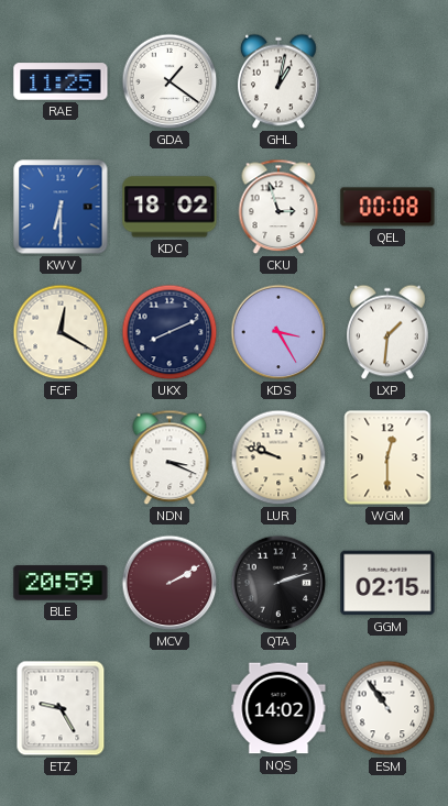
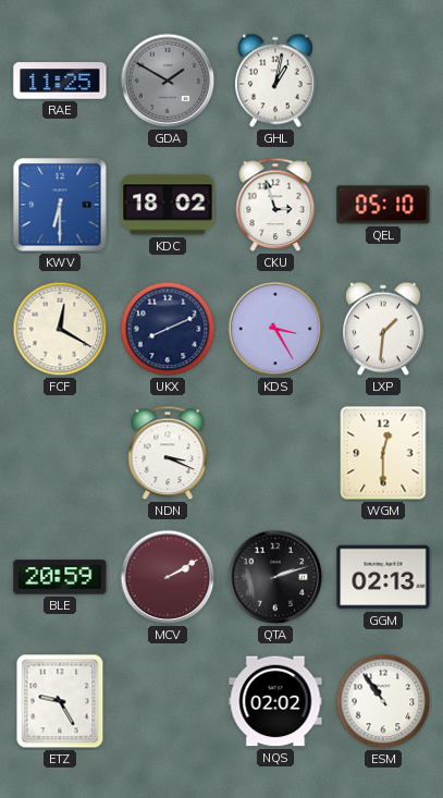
GDA: 1:21 -> 1:50
GDA dial: white -> grey
QEL: 00:08 -> 05:10
LUR: 9:48 -> none
GGM: 02:15 -> 02:13
NQS: 14:02 -> 02:02
